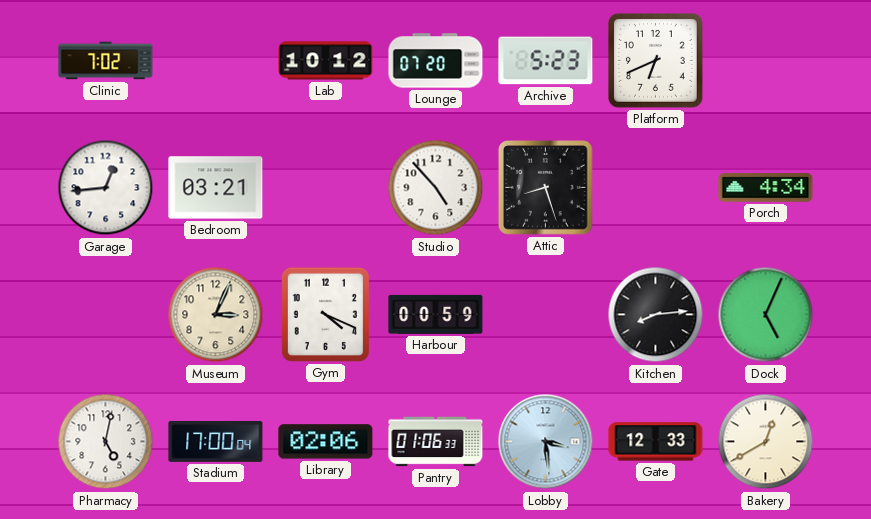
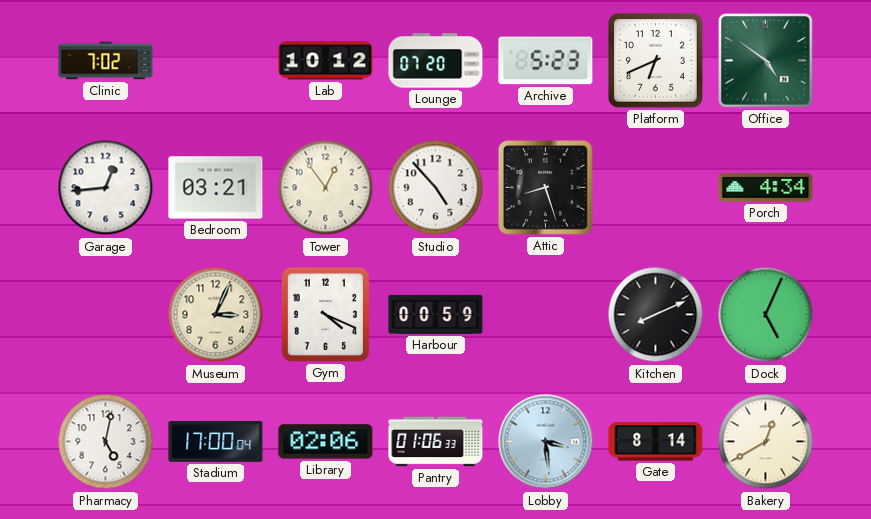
Office: none -> 4:51
Tower: none -> 12:54
Kitchen: 8:14 -> 8:11
Gate: 12:33 -> 8:14
